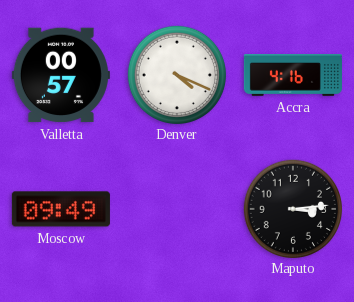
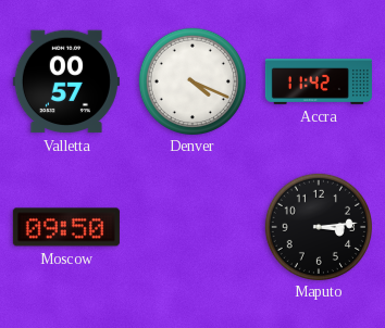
Accra: 4:16 -> 11:42
Moscow: 09:49 -> 09:50
